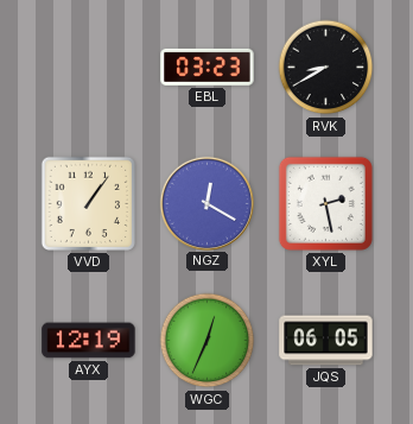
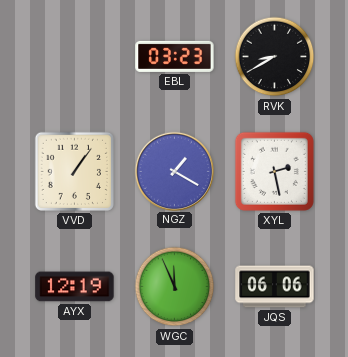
NGZ: 12:20 -> 1:20
WGC: 12:34 -> 11:56
JQS: 06:05 -> 06:06
